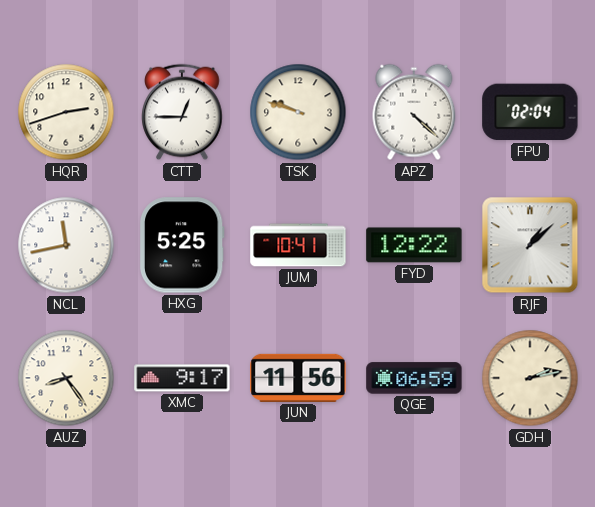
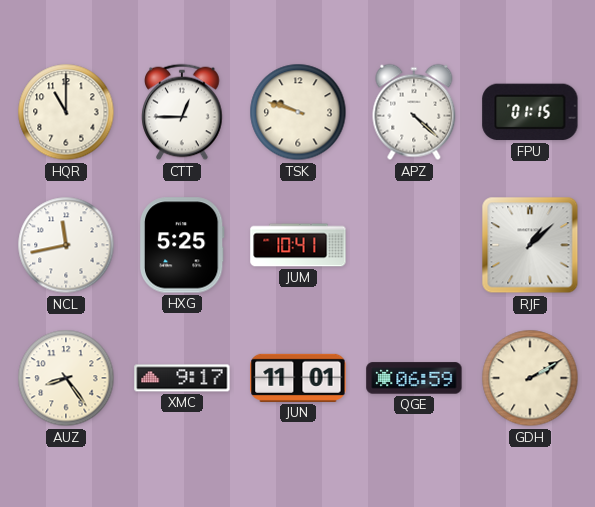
HQR: 2:42 -> 11:00
FPU: 02:04 -> 01:15
FYD: 12:22 -> none
JUN: 11:56 -> 11:01
GDH: 2:13 -> 2:10
